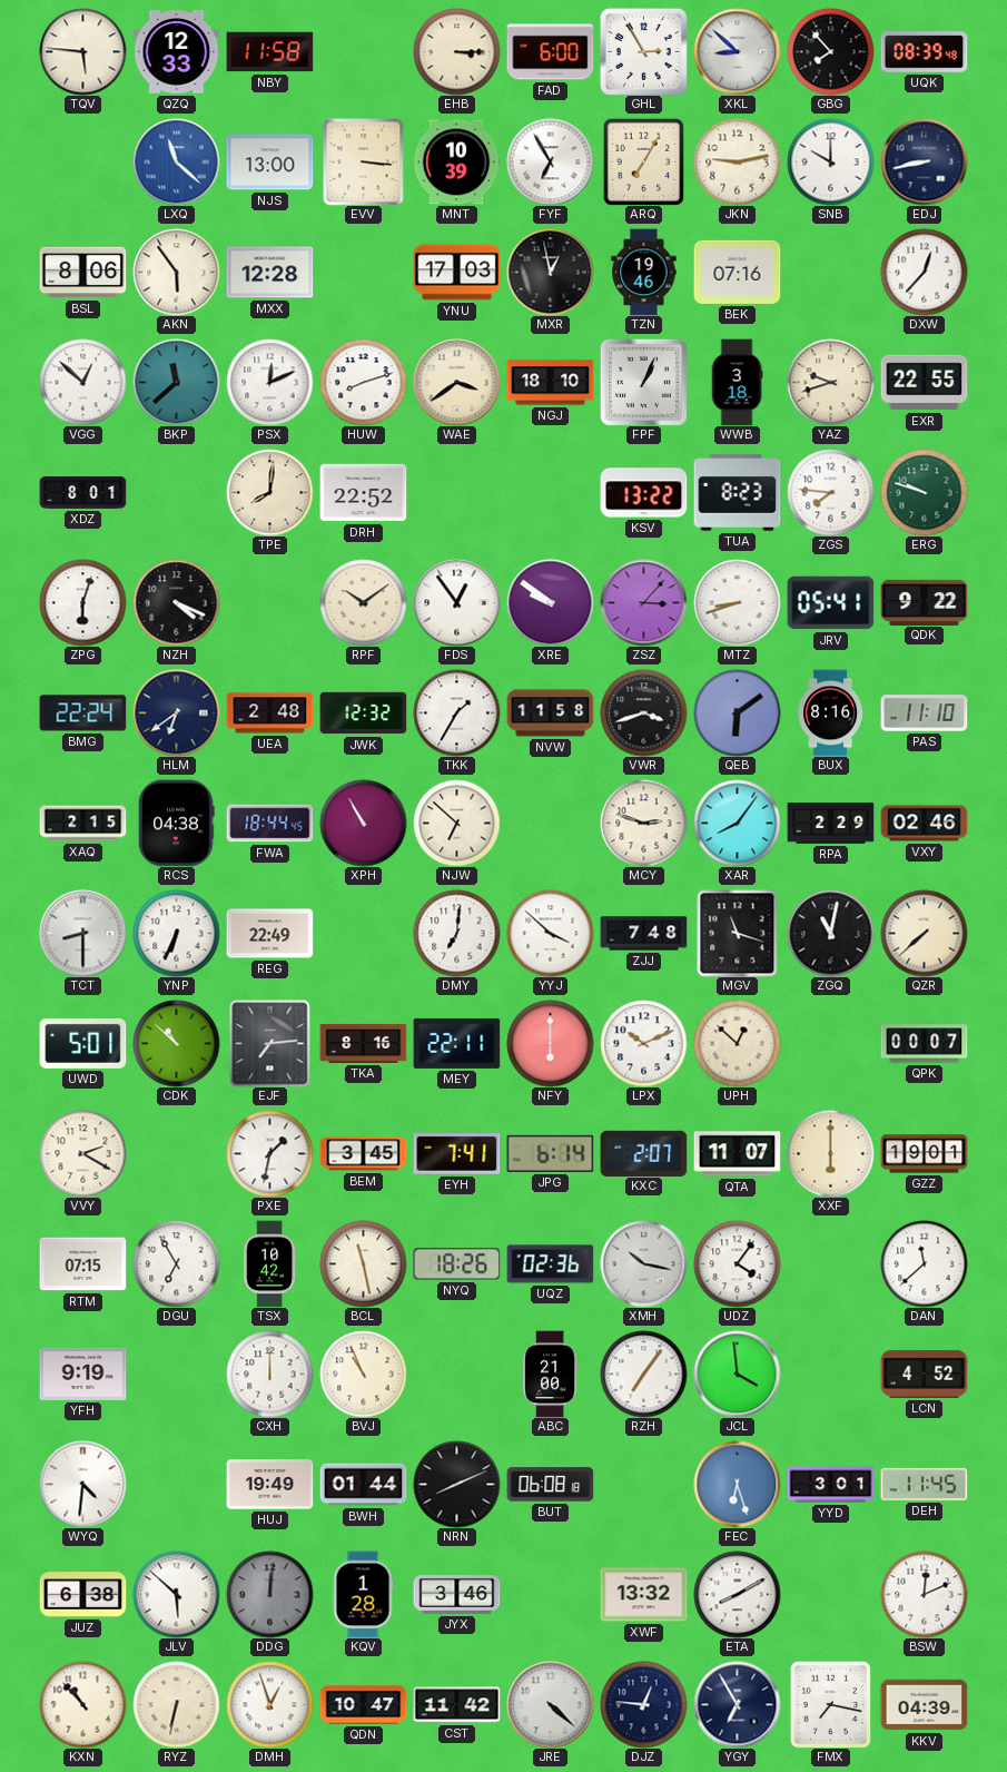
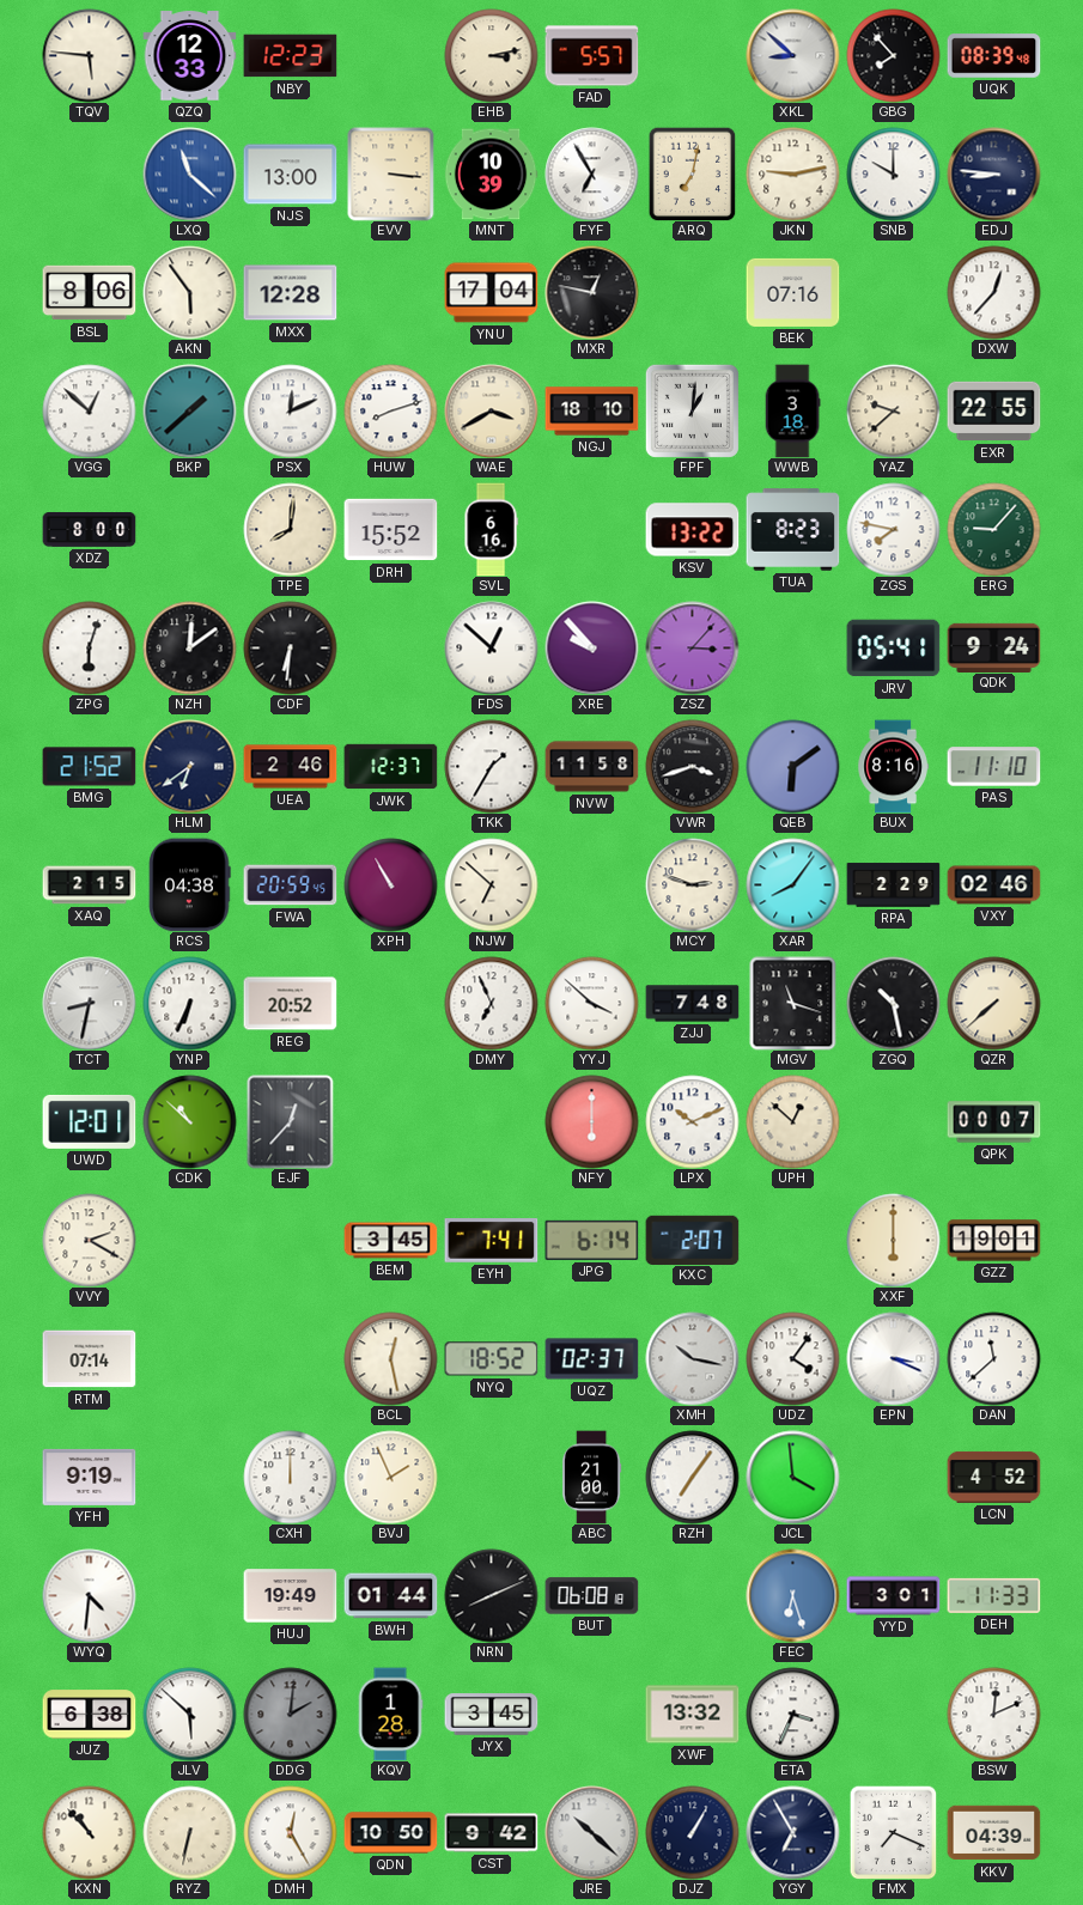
NBY: 11:58 -> 12:23
EHB: 3:15 -> 3:13
FAD: 6:00 -> 5:57
GHL: 2:55 -> none
ARQ: 7:05 -> 7:02
EDJ: 8:43 -> 8:46
YNU: 17:03 -> 17:04
MXR: 12:58 -> 12:47
TZN: 19:46 -> none
BKP: 11:38 -> 1:38
WAE: 3:39 -> 3:40
FPF: 1:04 -> 1:01
YAZ: 9:42 -> 9:38
XDZ: 8:01 -> 8:00
DRH: 22:52 -> 15:52
SVL: none -> 6:16
ZGS: 7:46 -> 7:47
ERG: 9:48 -> 9:07
NZH: 4:19 -> 12:09
CDF: none -> 6:31
RPF: 10:09 -> none
FDS: 12:54 -> 12:52
XRE: 9:51 -> 9:53
MTZ: 8:42 -> none
QDK: 9:22 -> 9:24
BMG: 22:24 -> 21:52
UEA: 2:48 -> 2:46
JWK: 12:32 -> 12:37
FWA: 18:44 -> 20:59
TCT: 8:30 -> 8:32
REG: 22:49 -> 20:52
DMY: 7:01 -> 6:56
ZGQ: 11:02 -> 10:28
UWD: 5:01 -> 12:01
EJF: 7:14 -> 12:37
TKA: 8:16 -> none
MEY: 22:11 -> none
PXE: 1:32 -> none
QTA: 11:07 -> none
RTM: 07:15 -> 07:14
DGU: 6:55 -> none
TSX: 10:42 -> none
BCL: 11:28 -> 12:28
NYQ: 18:26 -> 18:52
UQZ: 02:36 -> 02:37
EPN: none -> 3:19
BVJ: 10:56 -> 1:56
DEH: 11:45 -> 11:33
DDG: 12:01 -> 2:01
JYX: 3:46 -> 3:45
ETA: 8:10 -> 3:34
DMH: 12:57 -> 12:25
QDN: 10:47 -> 10:50
CST: 11:42 -> 9:42
JRE: 4:22 -> 10:22
DJZ: 12:46 -> 1:05
FMX: 7:17 -> 7:19
